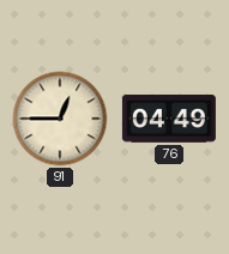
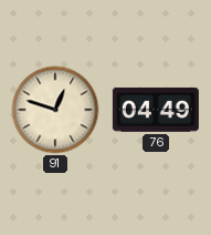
91: 12:45 -> 12:48
